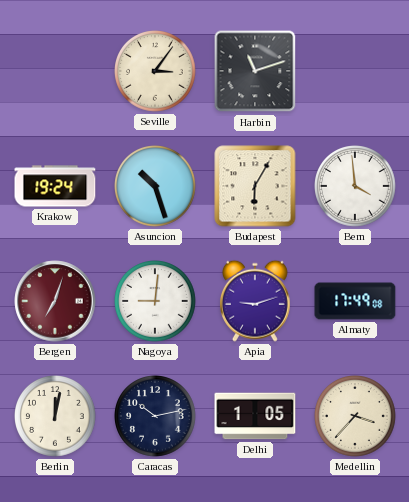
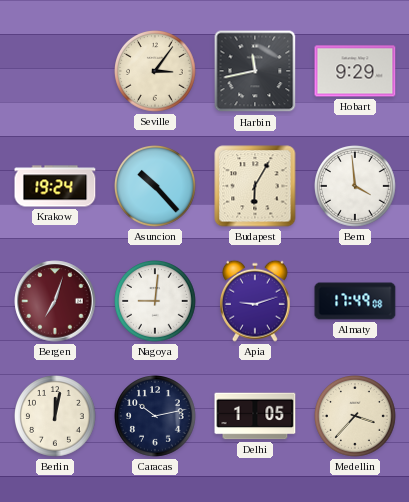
Harbin: 11:12 -> 11:43
Hobart: none -> 9:29
Asuncion: 10:27 -> 10:23
